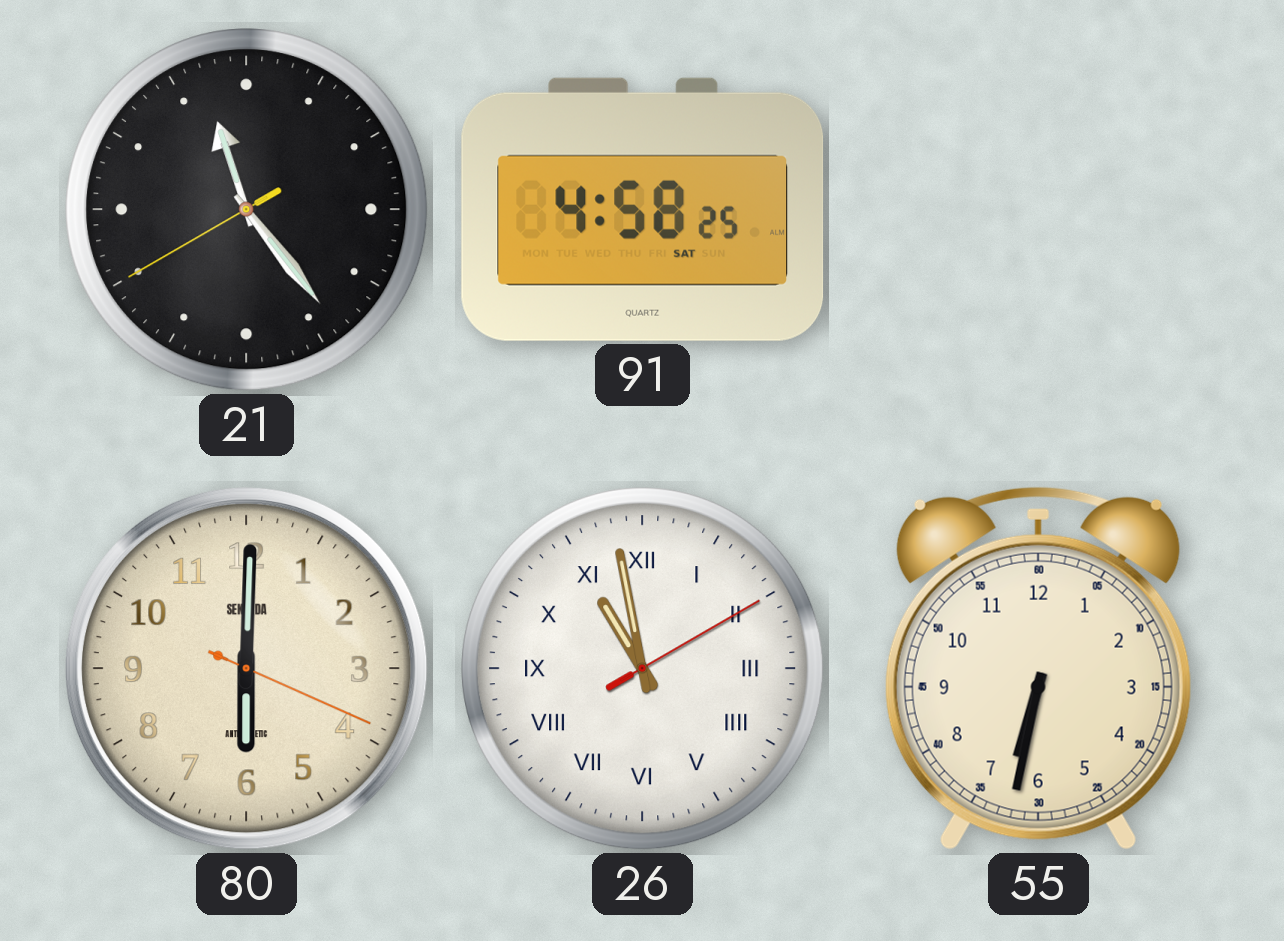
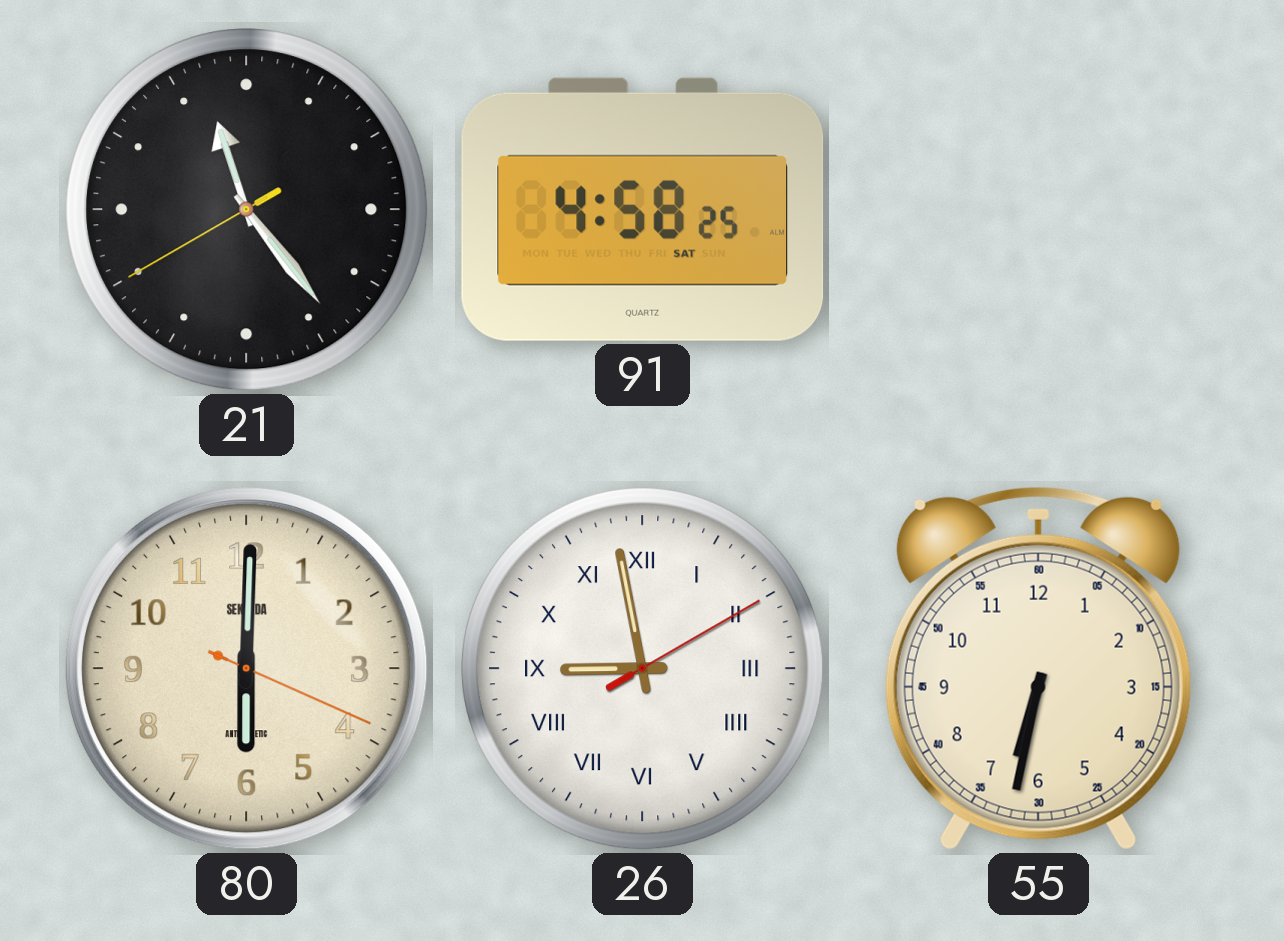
26: 10:58 -> 8:58
